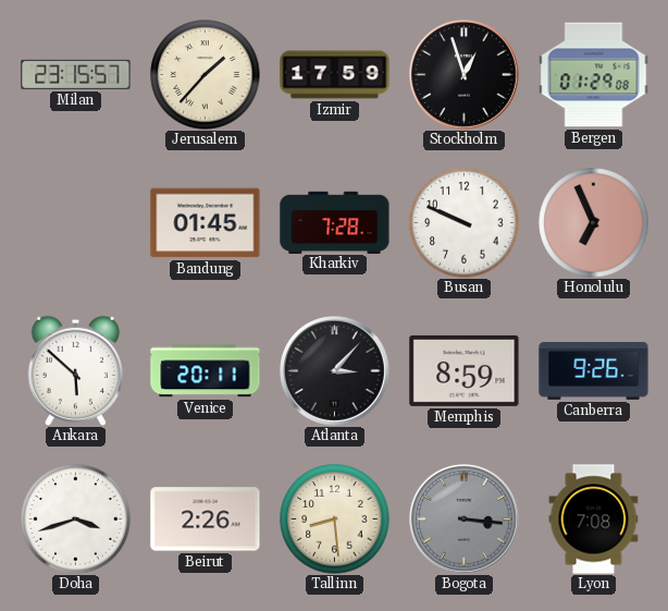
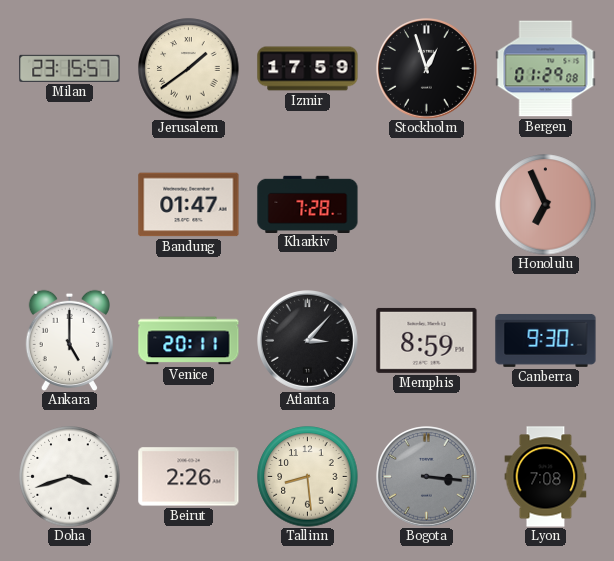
Jerusalem: 1:37 -> 1:39
Bandung: 01:45 -> 01:47
Busan: 9:49 -> none
Ankara: 5:52 -> 5:00
Canberra: 9:26 -> 9:30
